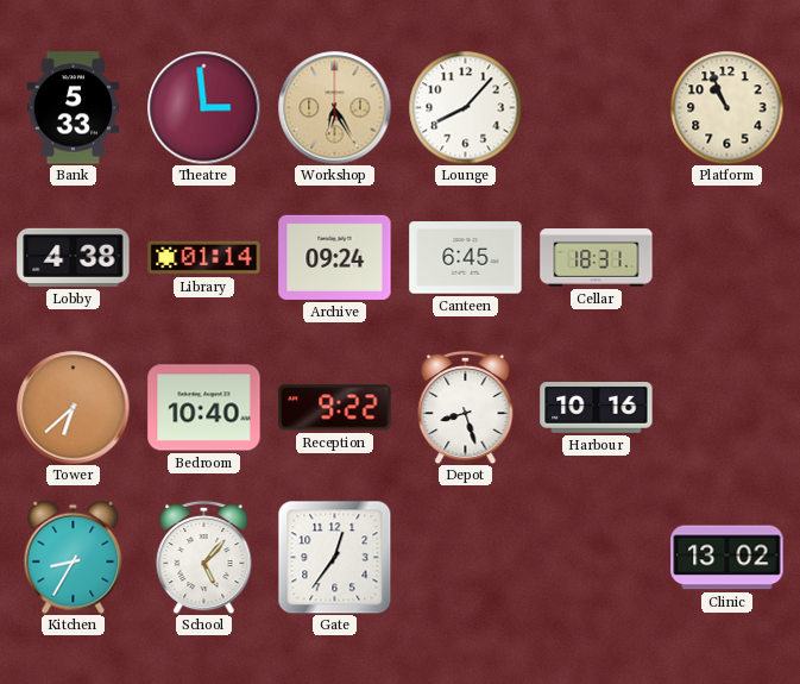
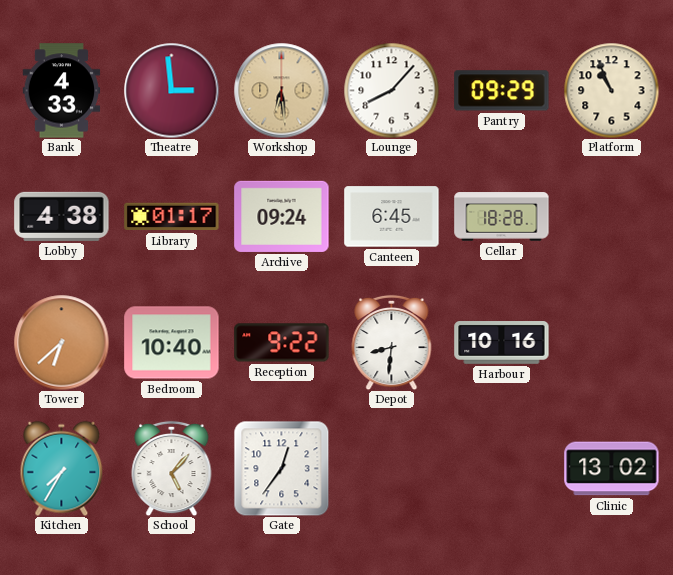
Bank: 5:33 -> 4:33
Workshop: 6:25 -> 6:29
Pantry: none -> 09:29
Library: 01:14 -> 01:17
Cellar: 18:31 -> 18:28
Depot: 8:27 -> 8:31
Kitchen: 8:35 -> 7:35
